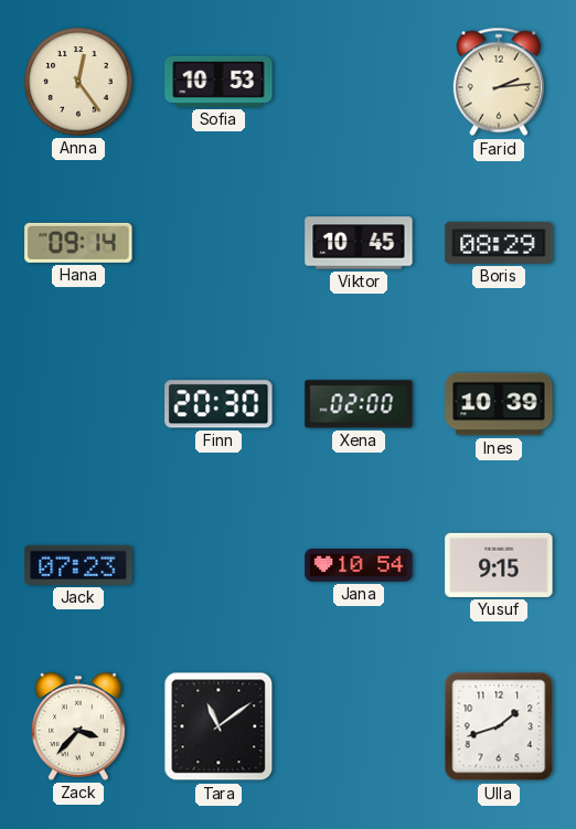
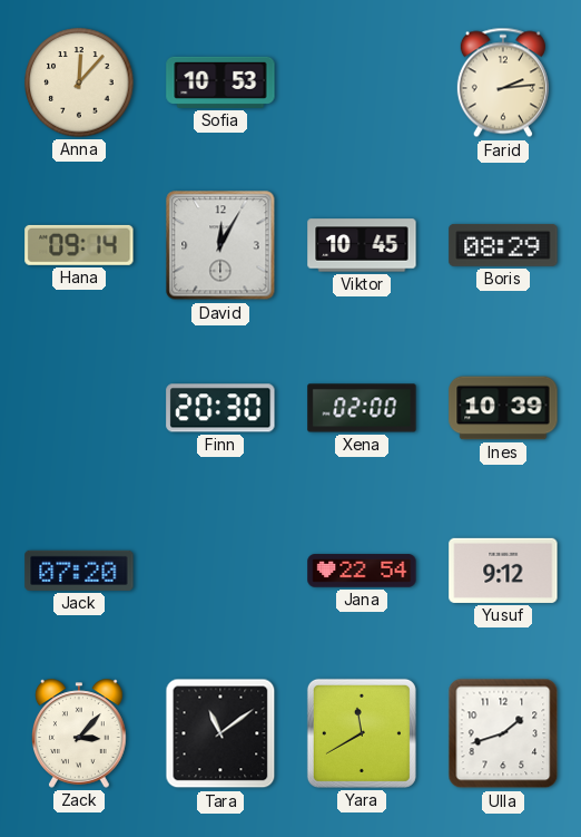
Anna: 12:24 -> 12:07
David: none -> 12:05
Jack: 07:23 -> 07:20
Jana: 10:54 -> 22:54
Yusuf: 9:15 -> 9:12
Zack: 3:37 -> 3:07
Yara: none -> 11:40
